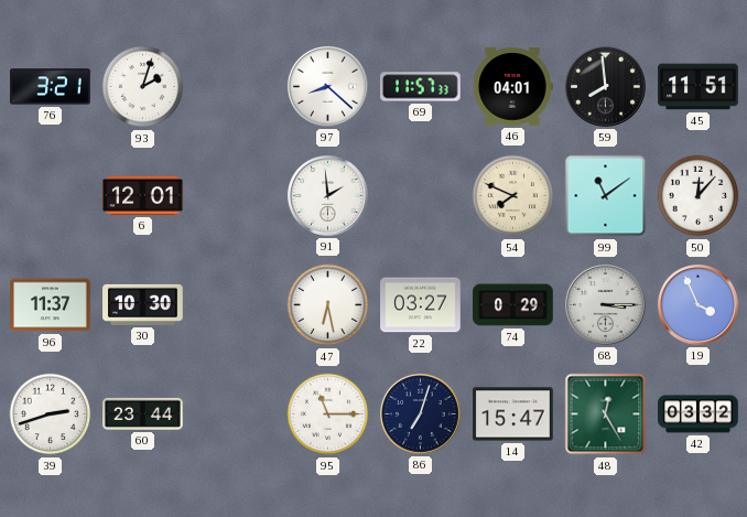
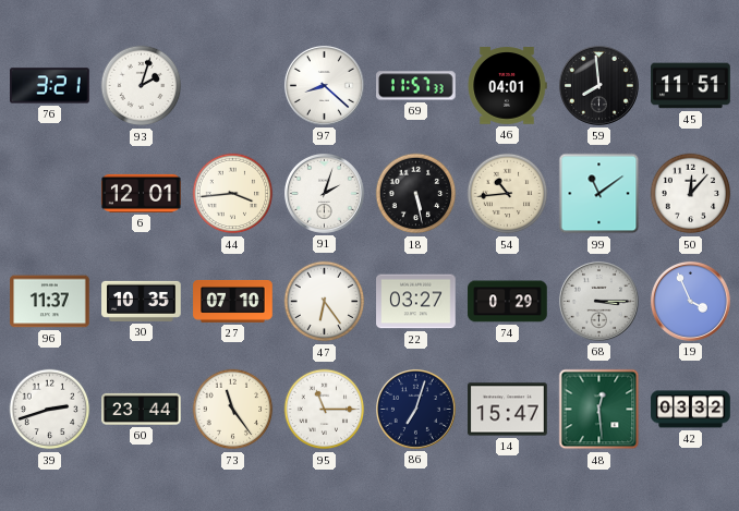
44: none -> 3:44
91: 1:59 -> 2:03
18: none -> 5:28
54: 7:49 -> 10:44
30: 10:30 -> 10:35
27: none -> 07:10
47: 6:28 -> 6:24
73: none -> 11:24
48: 12:25 -> 12:29
